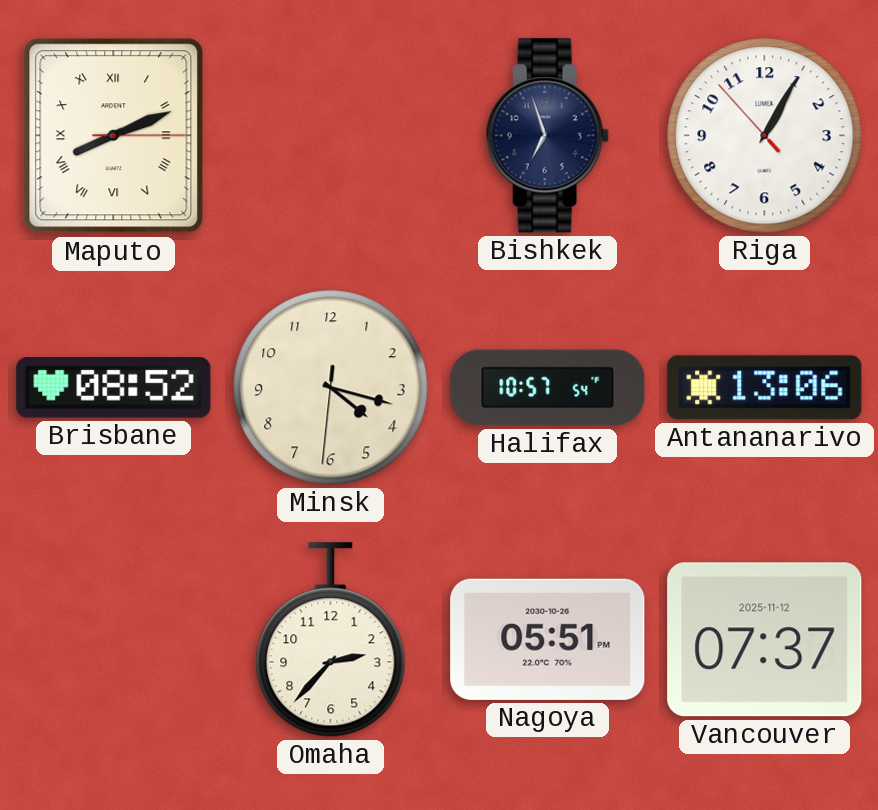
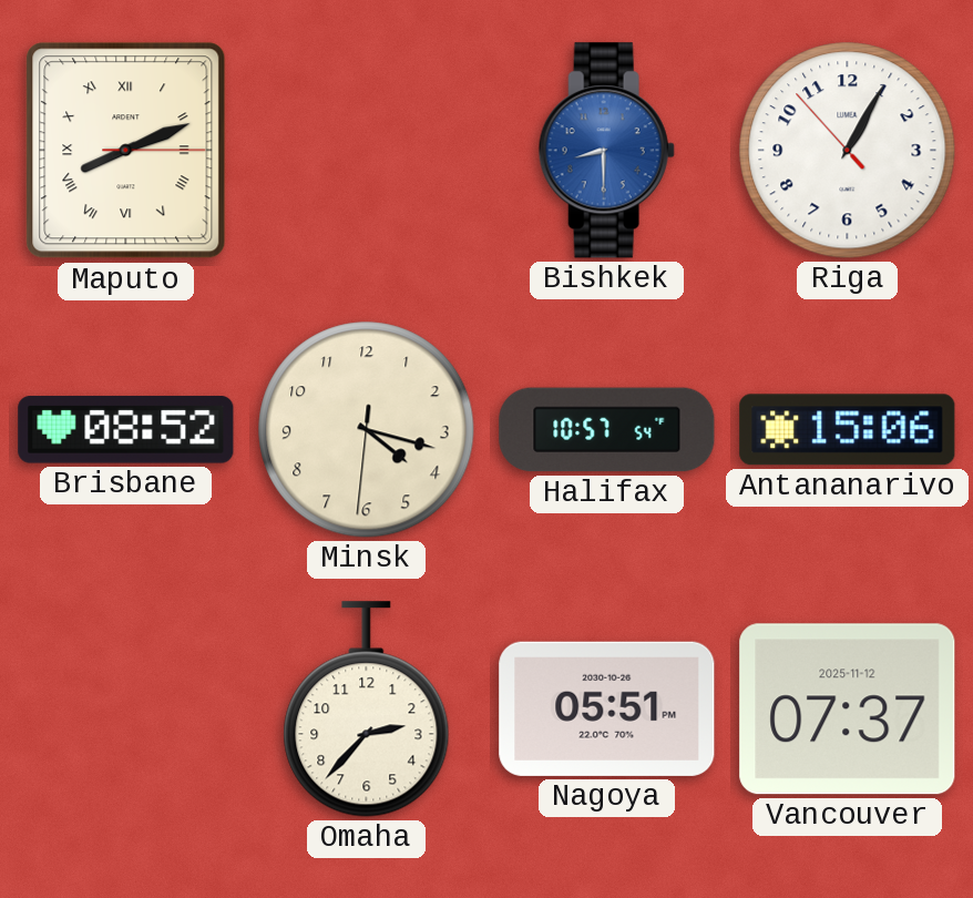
Bishkek: 6:57 -> 8:30
Bishkek dial: navy -> blue
Antananarivo: 13:06 -> 15:06
